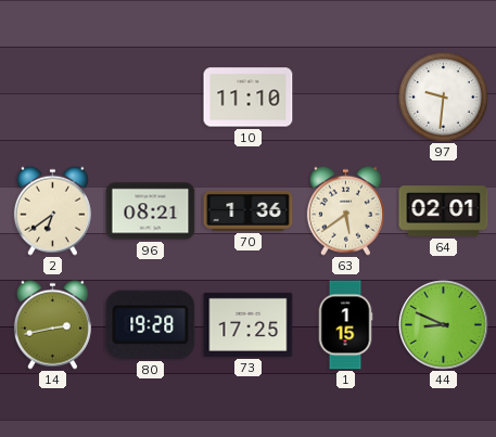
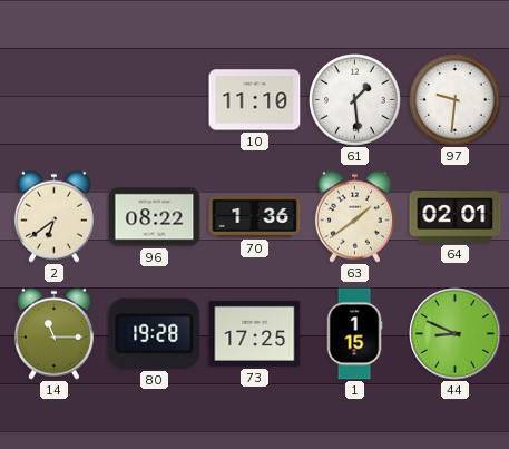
61: none -> 1:29
96: 08:21 -> 08:22
63: 5:39 -> 1:39
14: 2:43 -> 11:15
